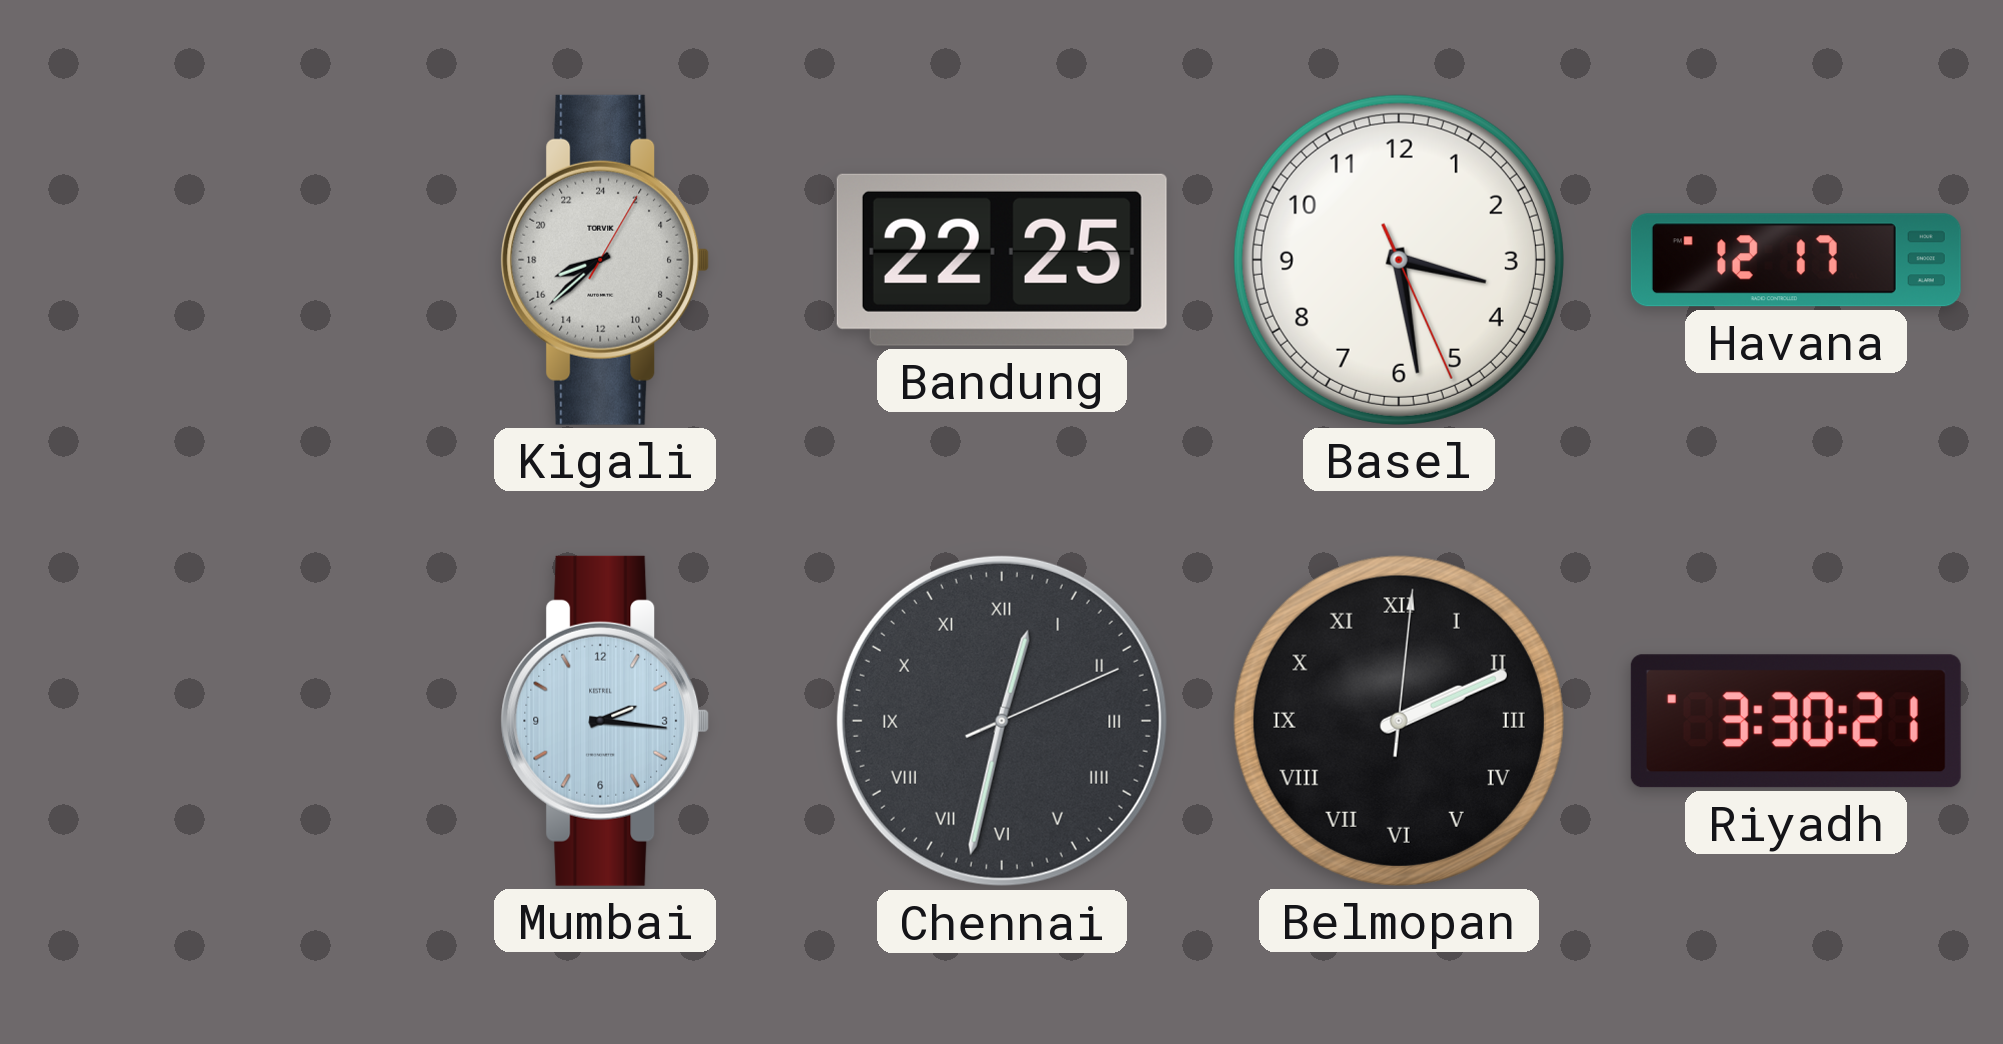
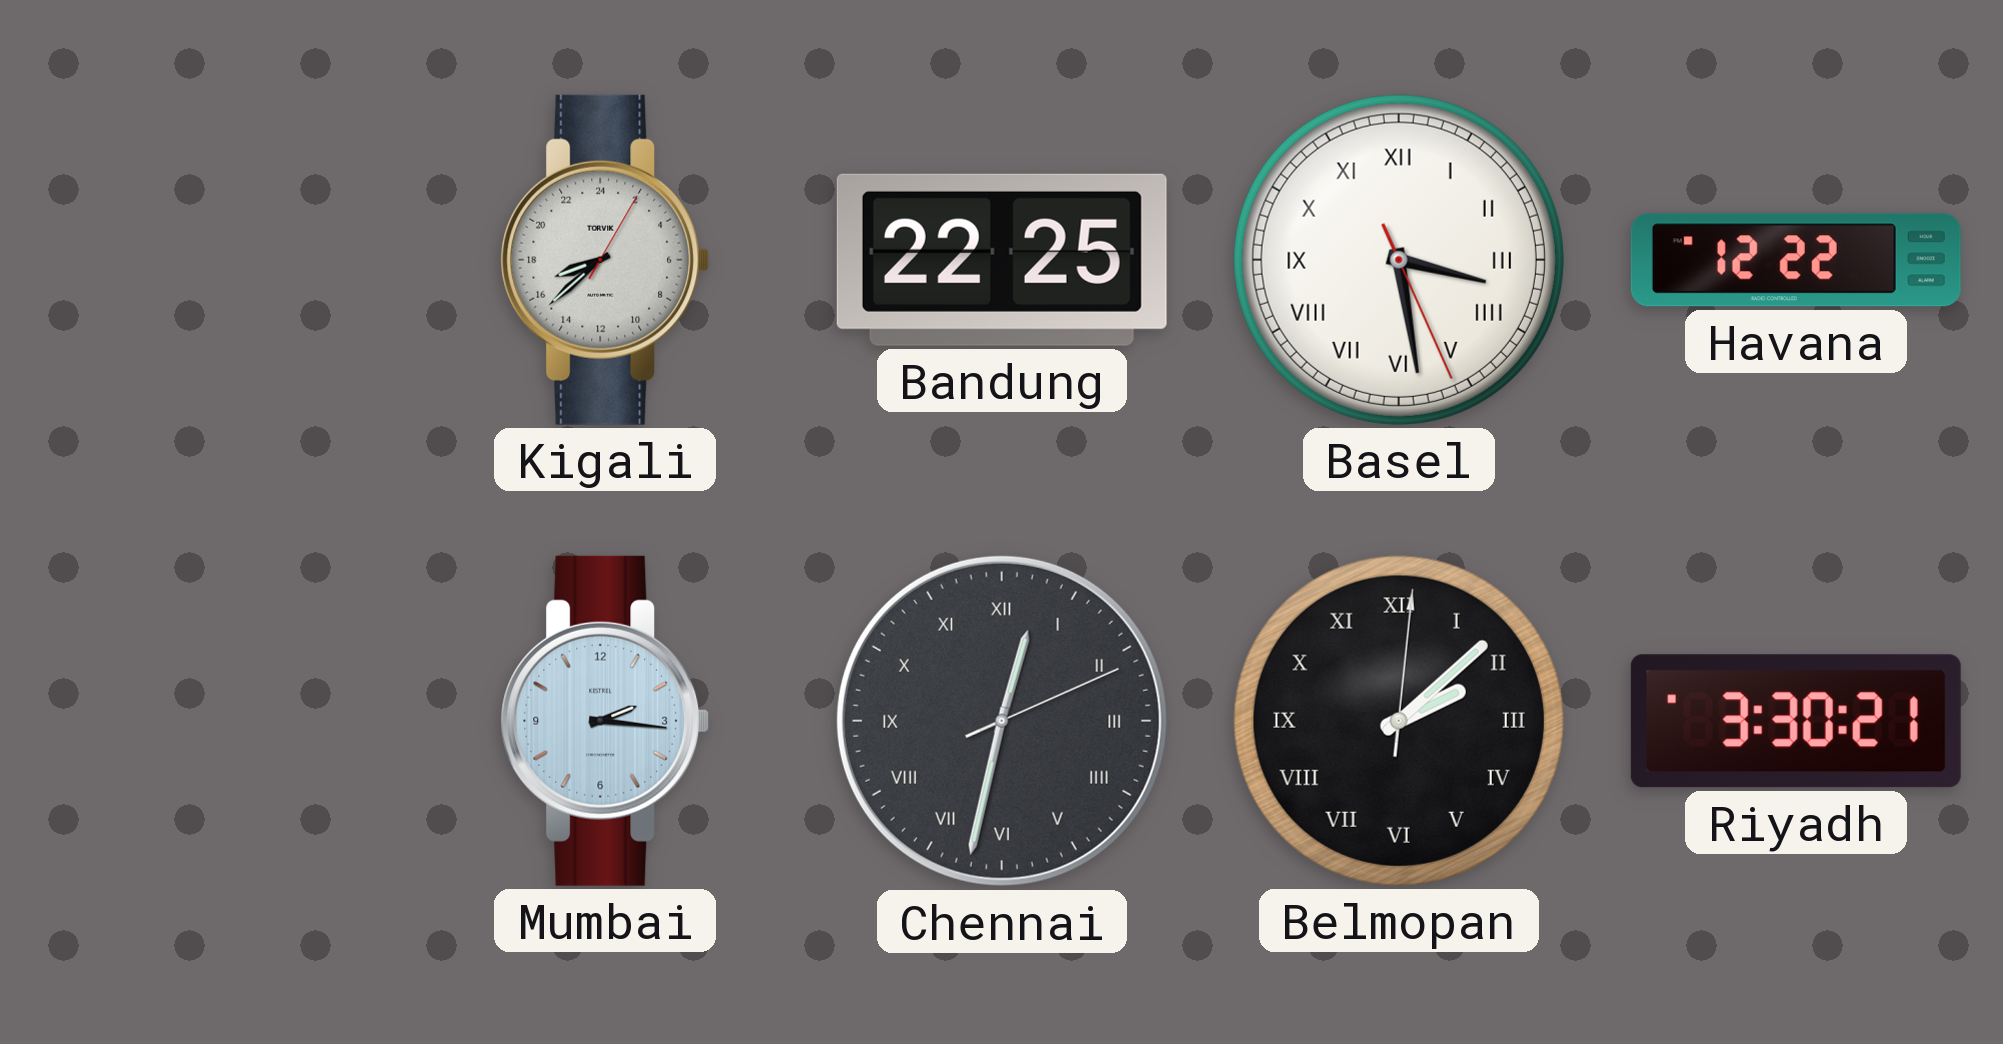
Basel numerals: Arabic -> Roman
Havana: 12:17 -> 12:22
Belmopan: 2:11 -> 2:08
